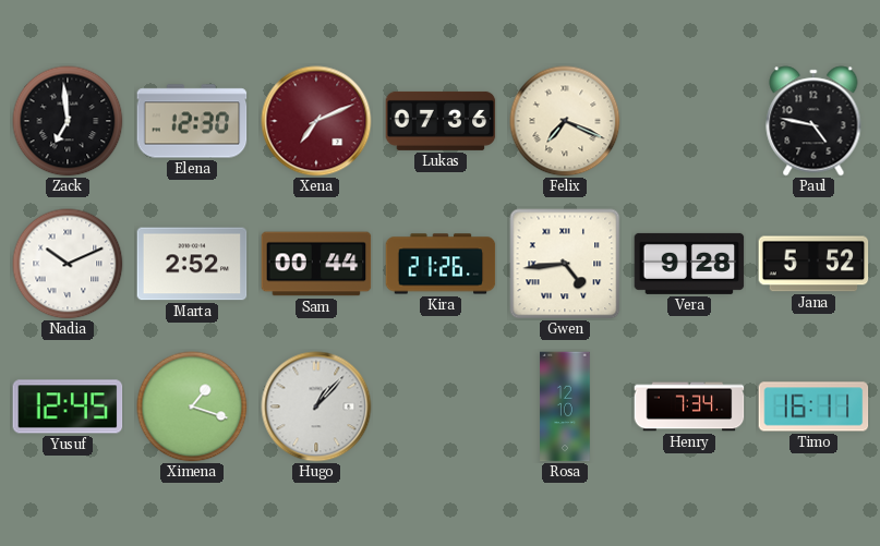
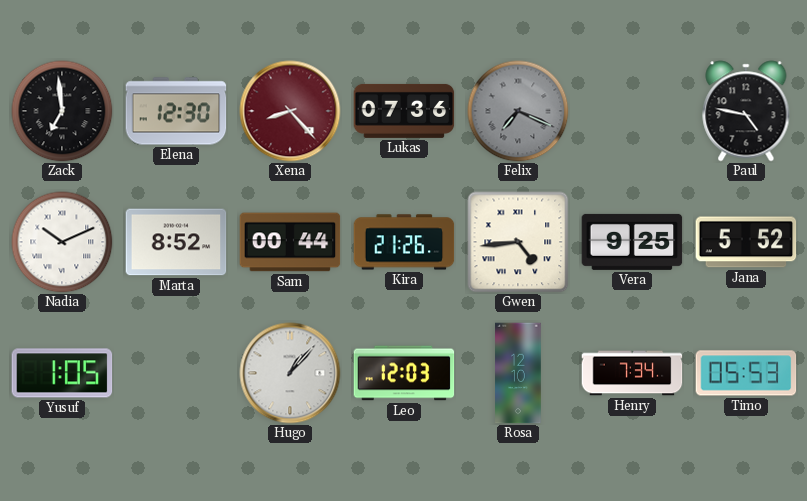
Xena: 7:11 -> 8:23
Felix dial: cream -> grey
Marta: 2:52 -> 8:52
Vera: 9:28 -> 9:25
Yusuf: 12:45 -> 1:05
Ximena: 1:18 -> none
Leo: none -> 12:03
Timo: 16:11 -> 05:53
